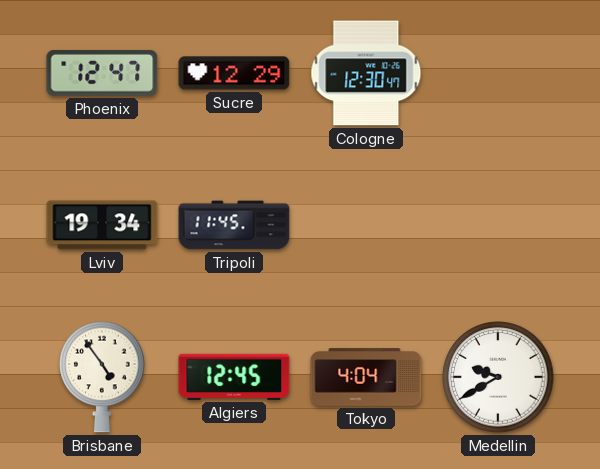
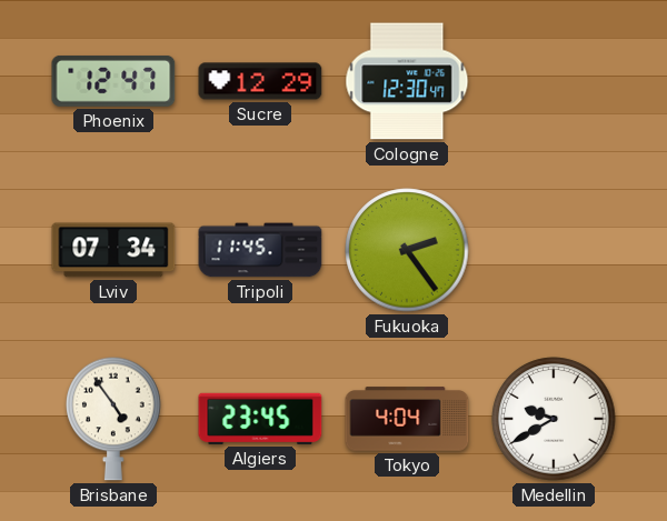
Lviv: 19:34 -> 07:34
Fukuoka: none -> 2:24
Algiers: 12:45 -> 23:45
